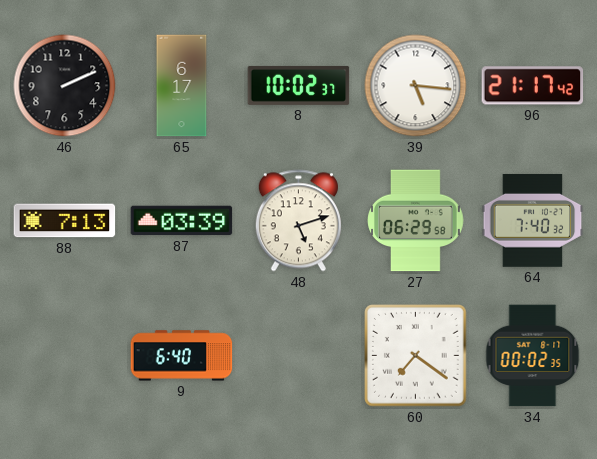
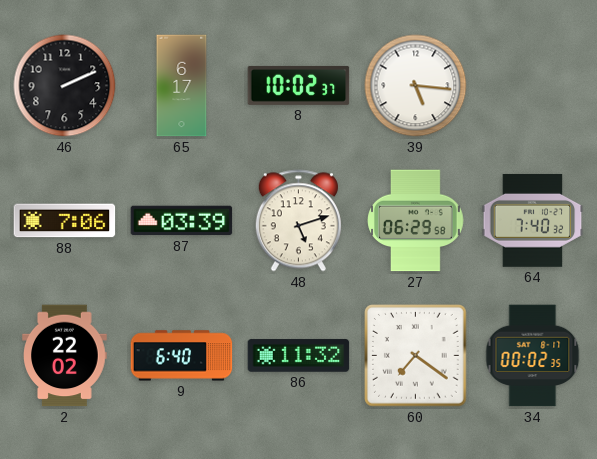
96: 21:17 -> none
88: 7:13 -> 7:06
2: none -> 22:02
86: none -> 11:32
